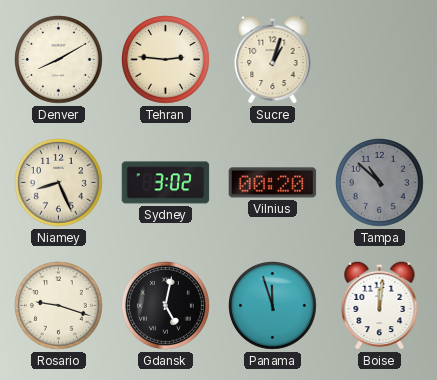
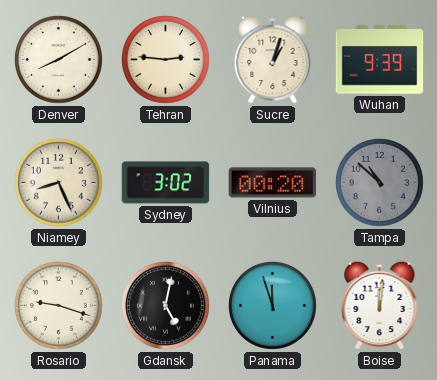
Wuhan: none -> 9:39
